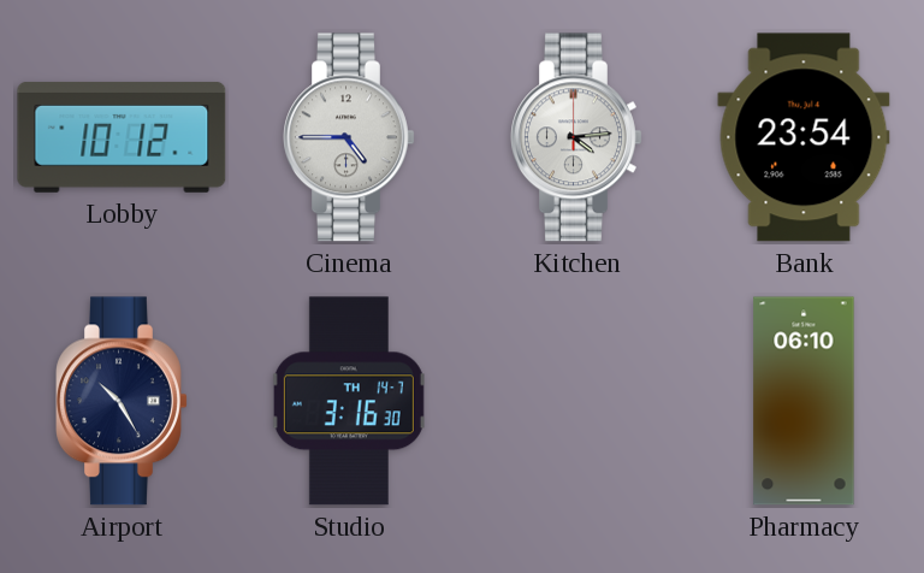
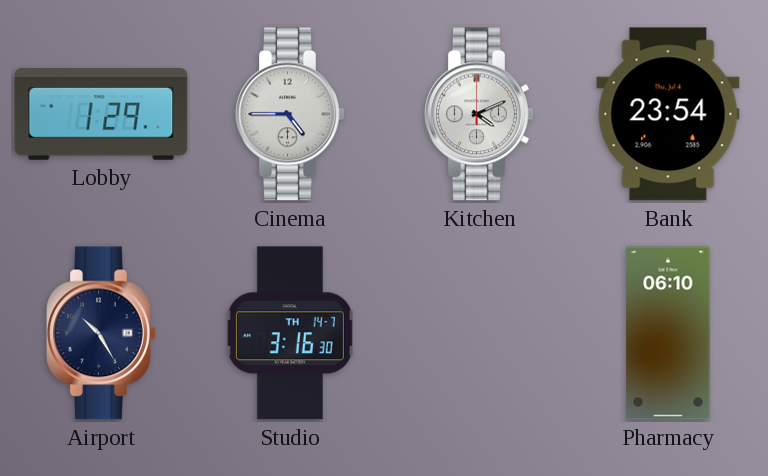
Lobby: 10:12 -> 1:29
Kitchen: 4:14 -> 4:11
